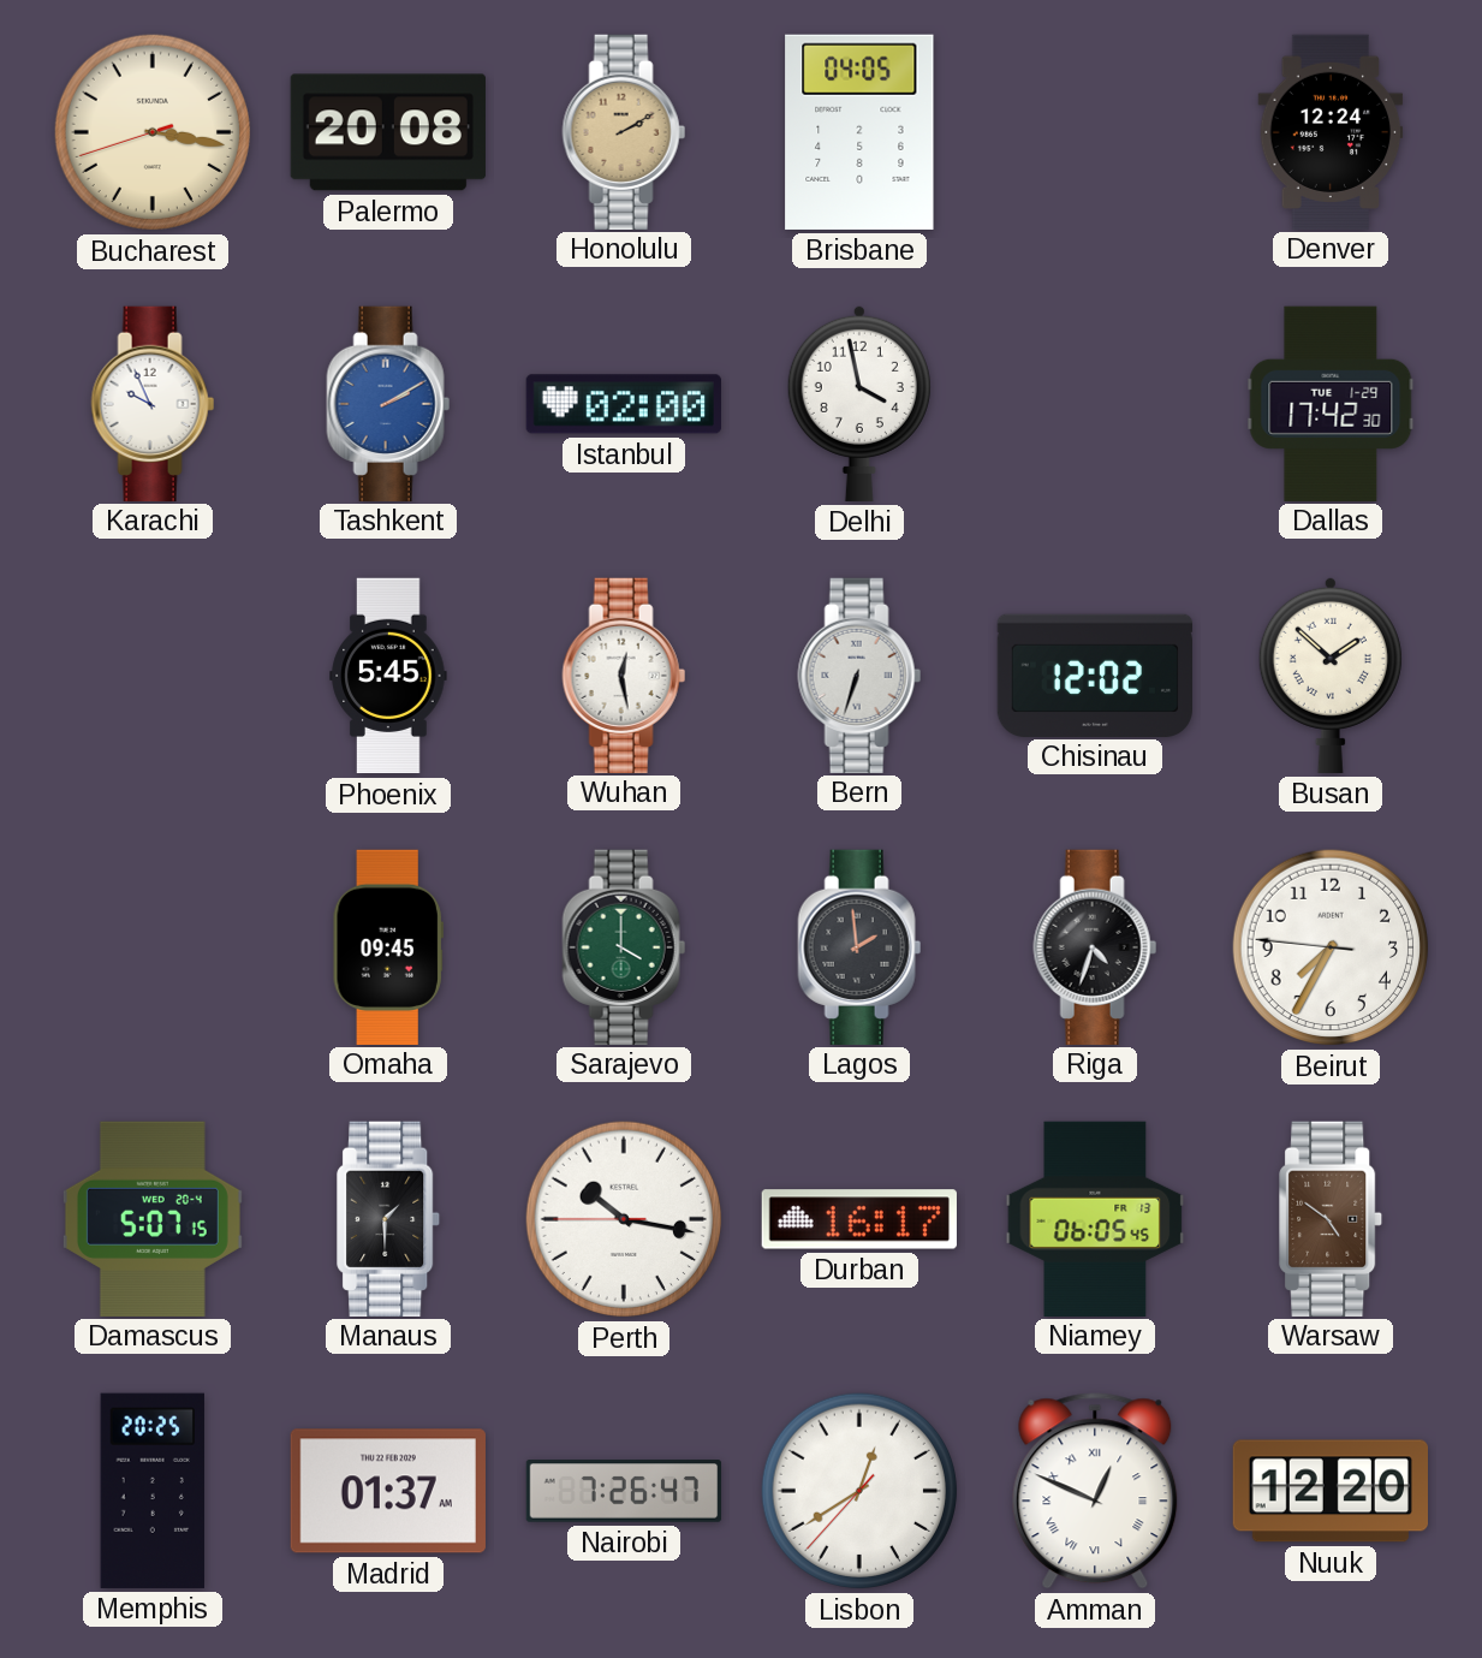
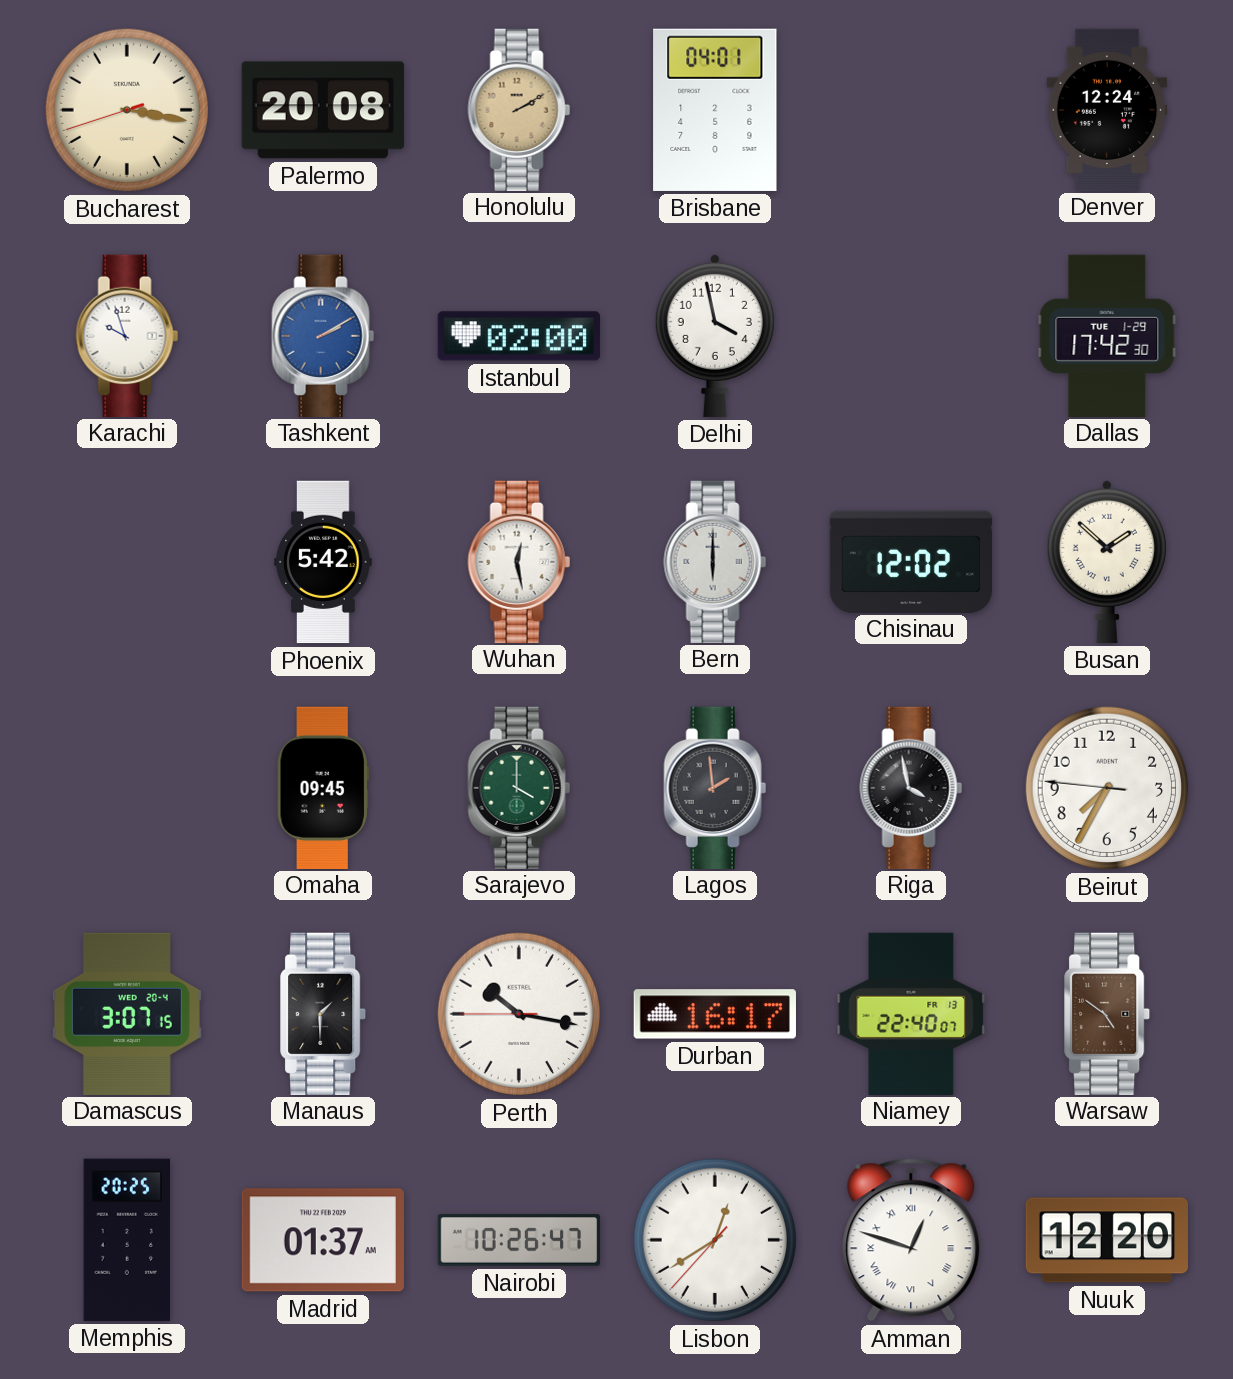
Brisbane: 04:05 -> 04:01
Karachi: 9:56 -> 9:57
Phoenix: 5:45 -> 5:42
Bern: 6:33 -> 6:00
Riga: 4:33 -> 3:58
Damascus: 5:07 -> 3:07
Niamey: 06:05 -> 22:40
Nairobi: 7:26 -> 10:26
Amman: 12:49 -> 12:48
